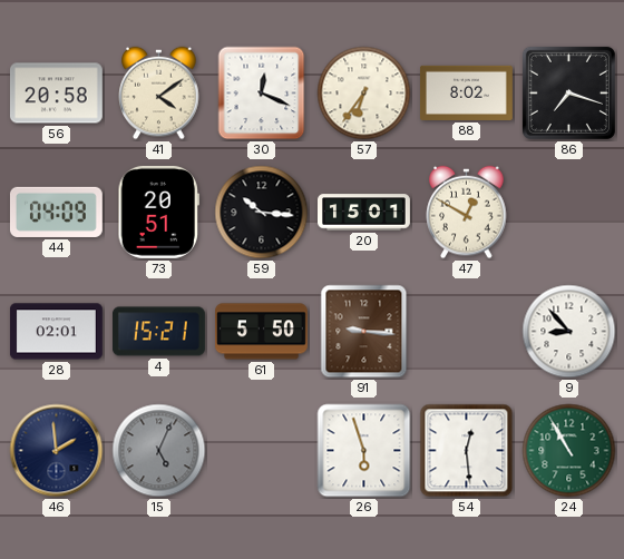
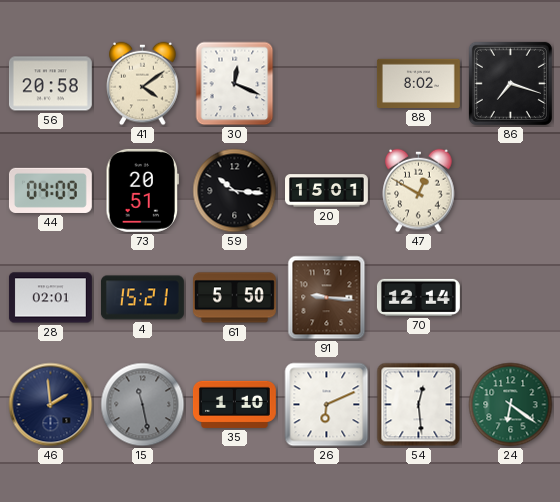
57: 6:36 -> none
70: none -> 12:14
9: 8:53 -> none
15: 5:04 -> 11:28
35: none -> 1:10
26: 5:57 -> 6:11
24: 10:55 -> 6:21
